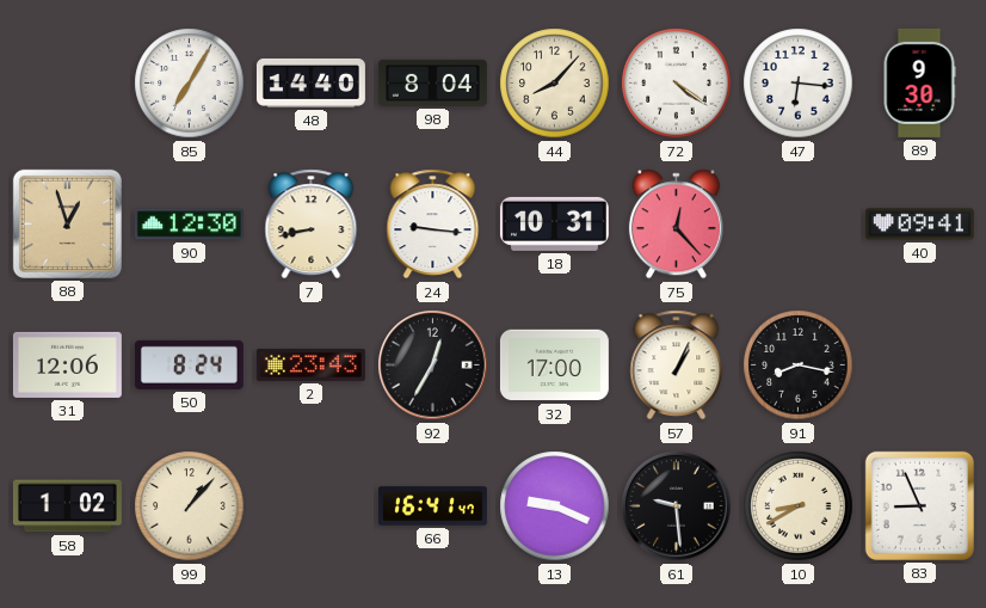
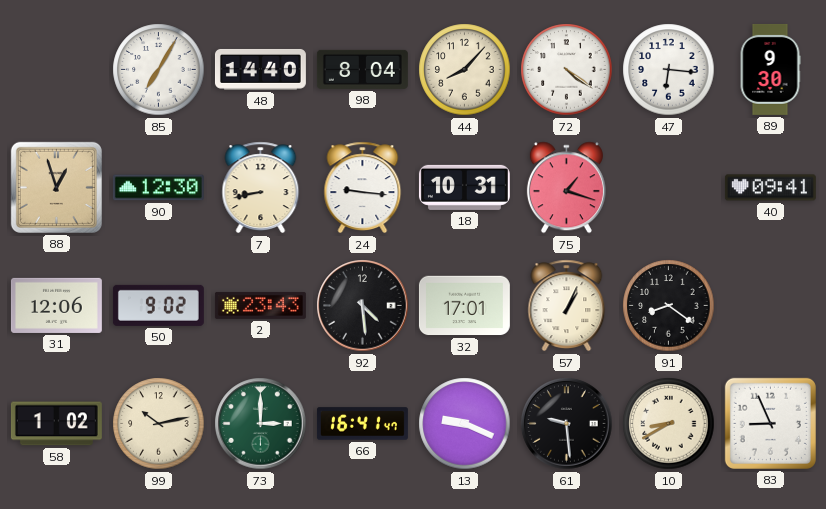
75: 12:23 -> 1:18
50: 8:24 -> 9:02
92: 12:35 -> 4:29
32: 17:00 -> 17:01
91: 8:17 -> 8:21
99: 1:07 -> 10:13
73: none -> 3:00
